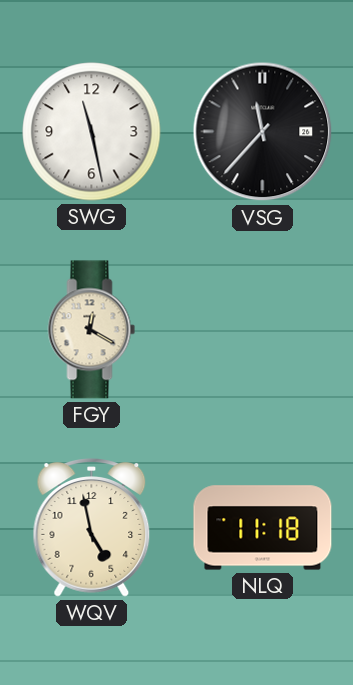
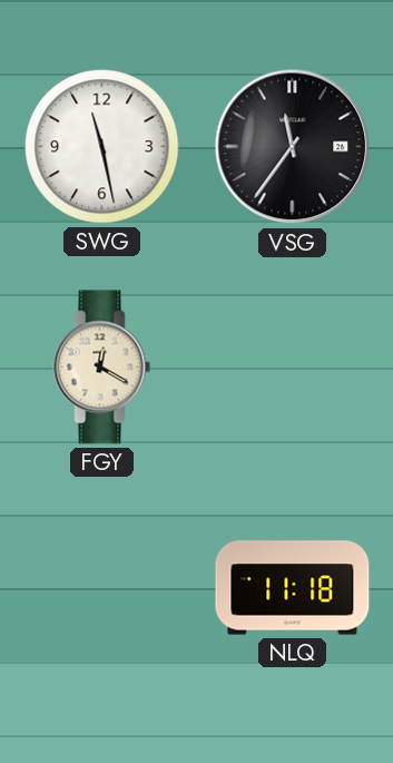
VSG: 11:37 -> 11:36
WQV: 4:58 -> none
